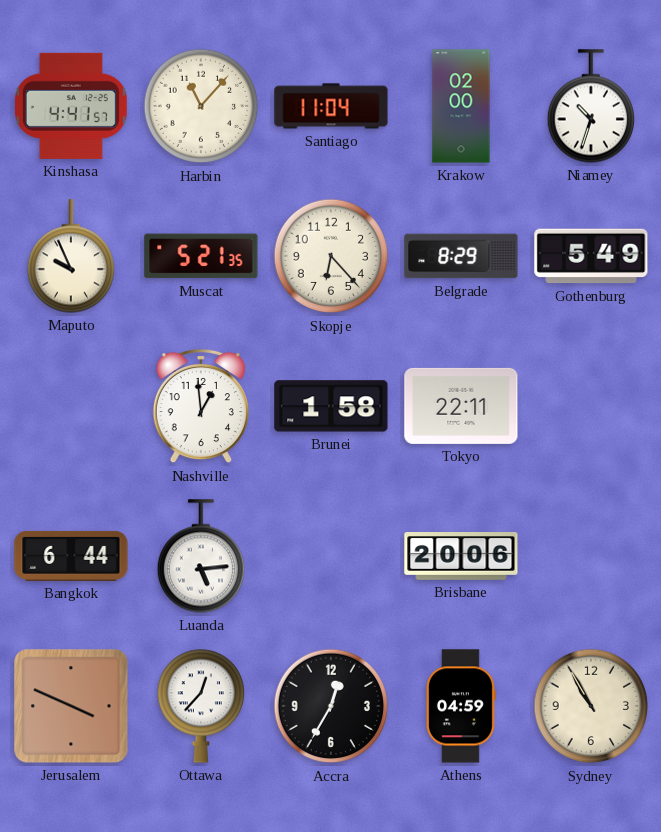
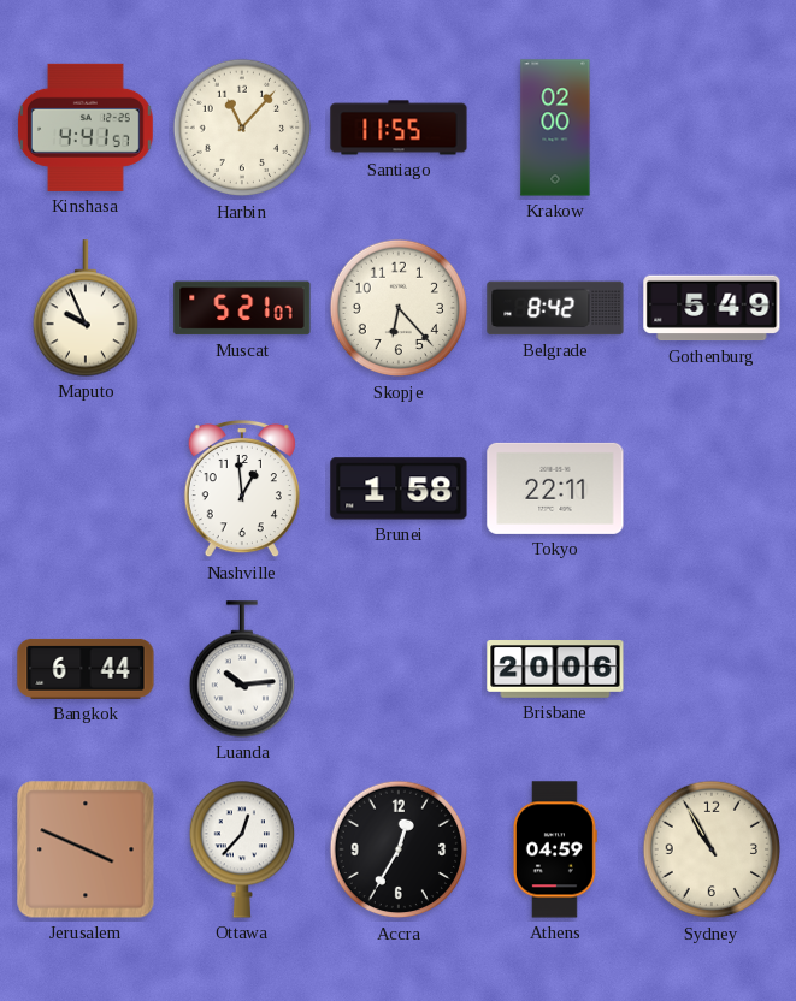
Santiago: 11:04 -> 11:55
Niamey: 10:33 -> none
Muscat: 5:21:35 -> 5:21:07
Belgrade: 8:29 -> 8:42
Luanda: 5:14 -> 10:14
